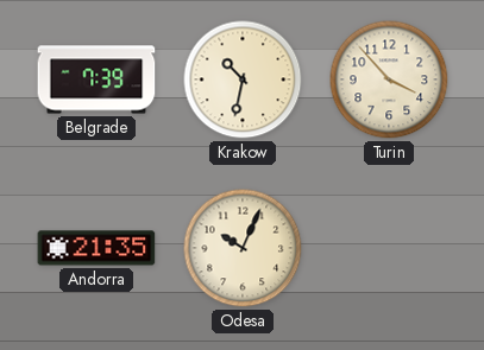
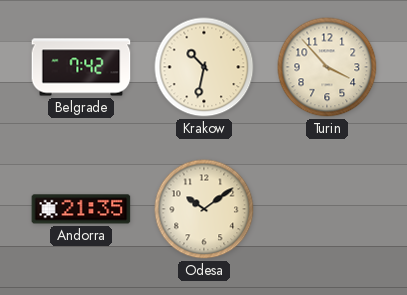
Belgrade: 7:39 -> 7:42
Odesa: 10:04 -> 10:09
